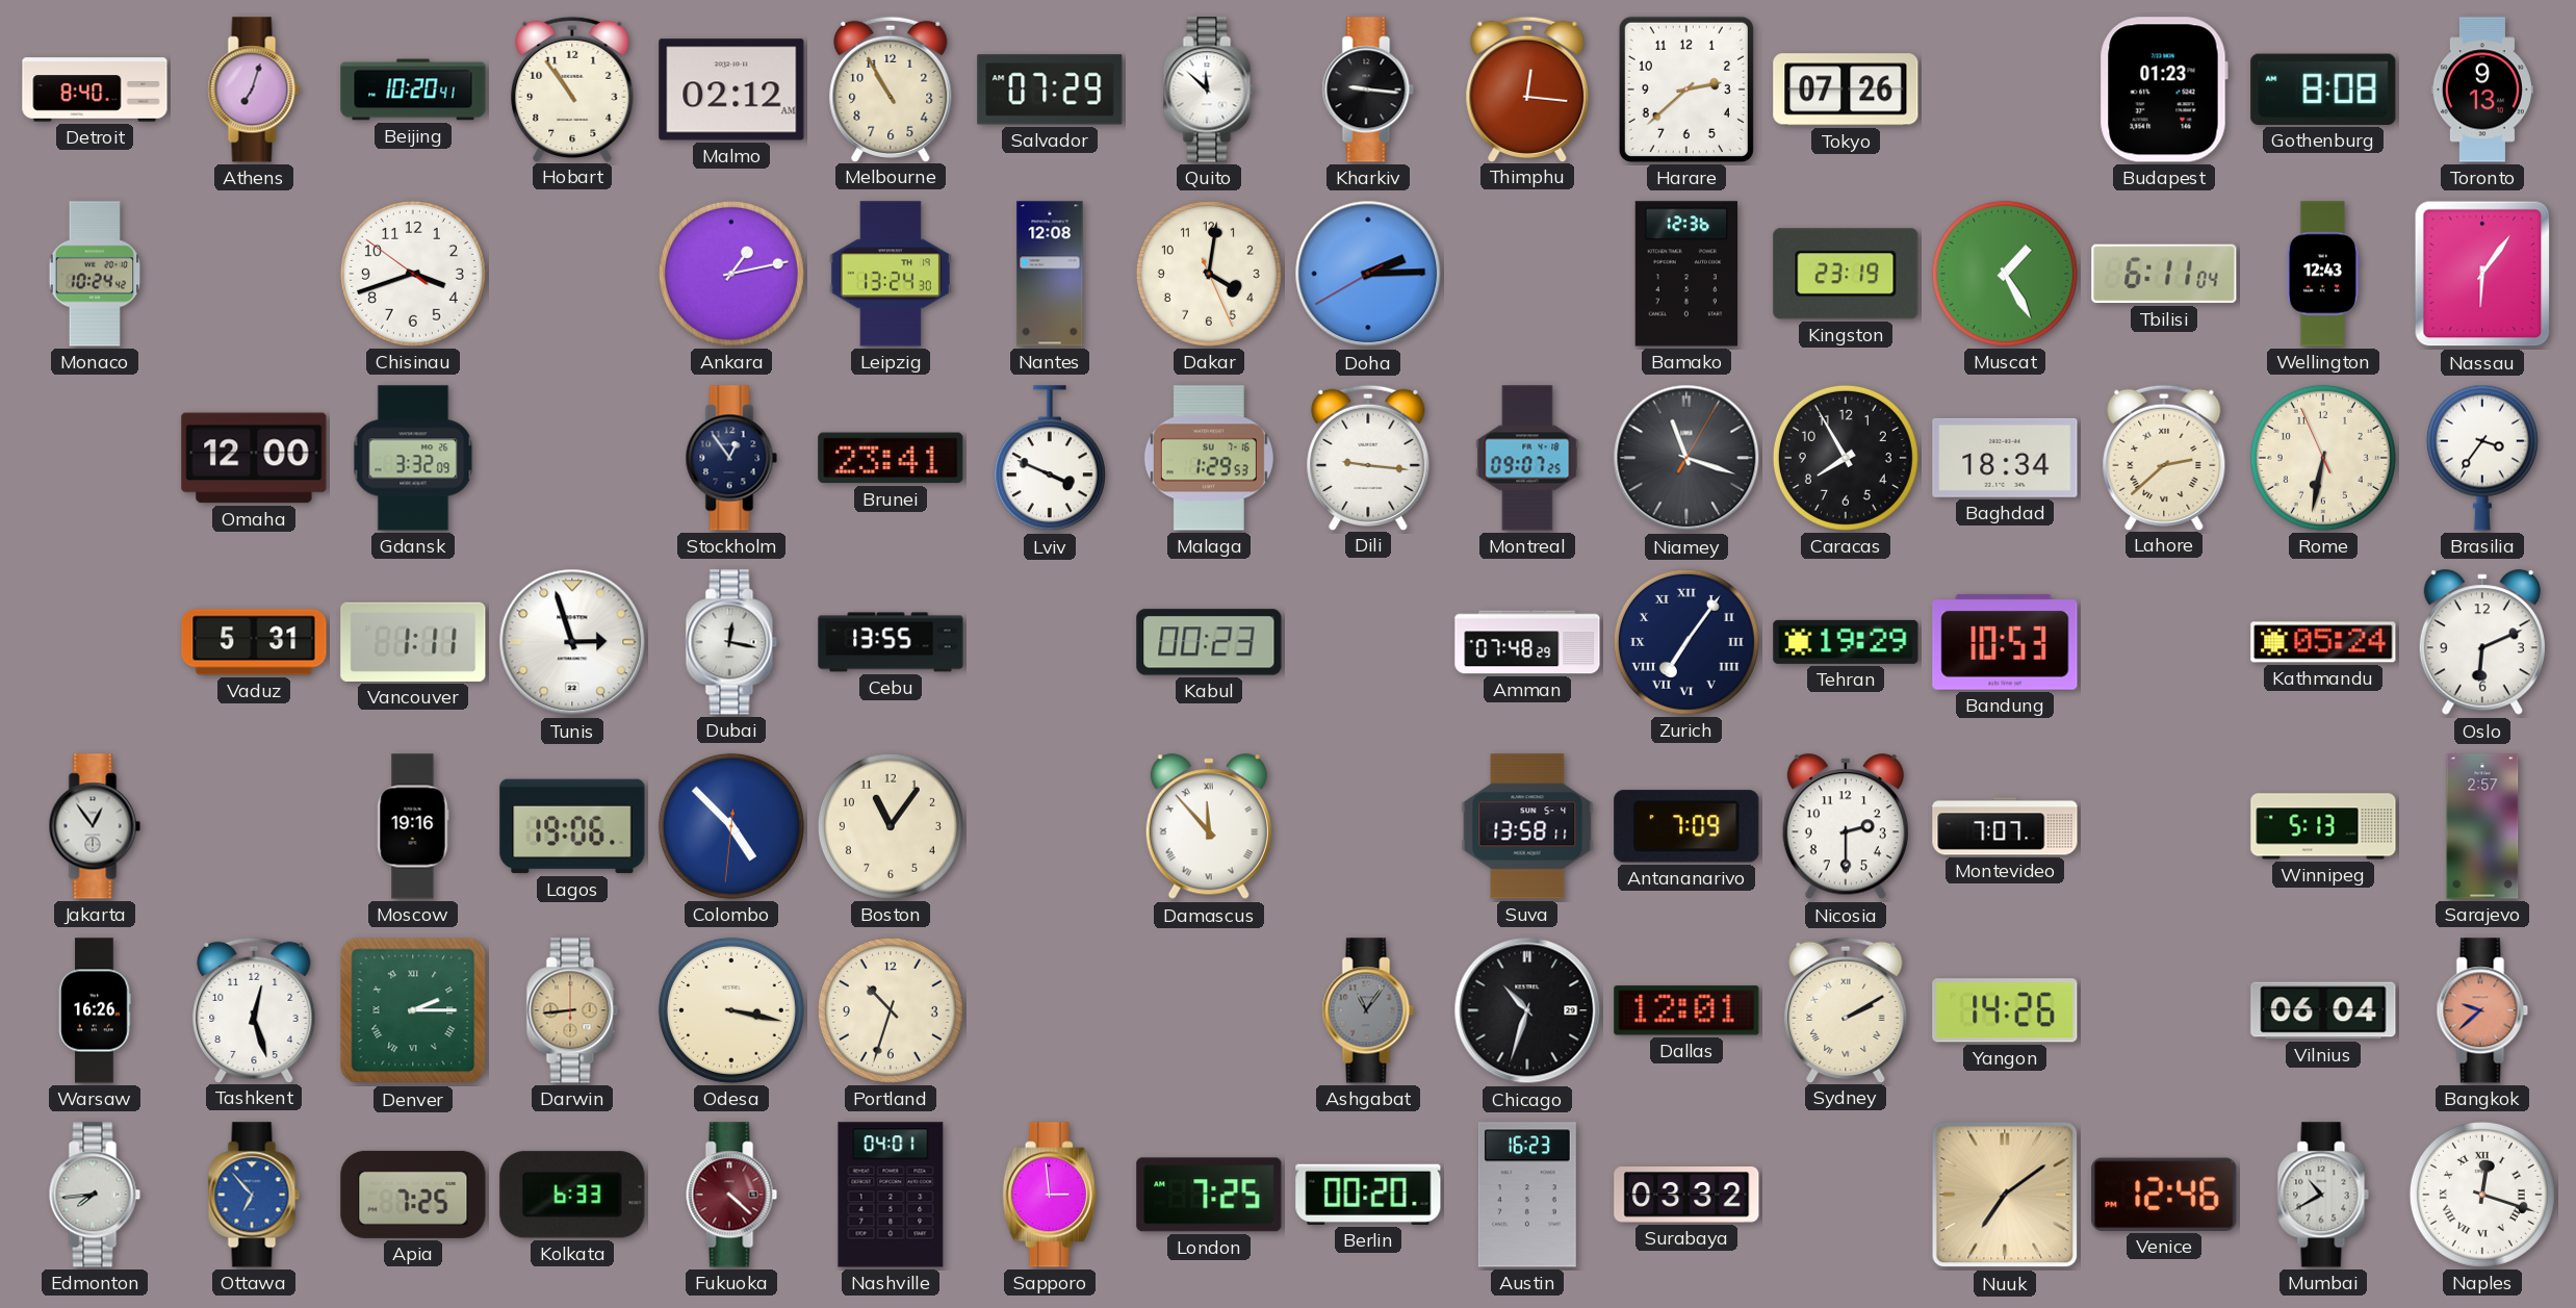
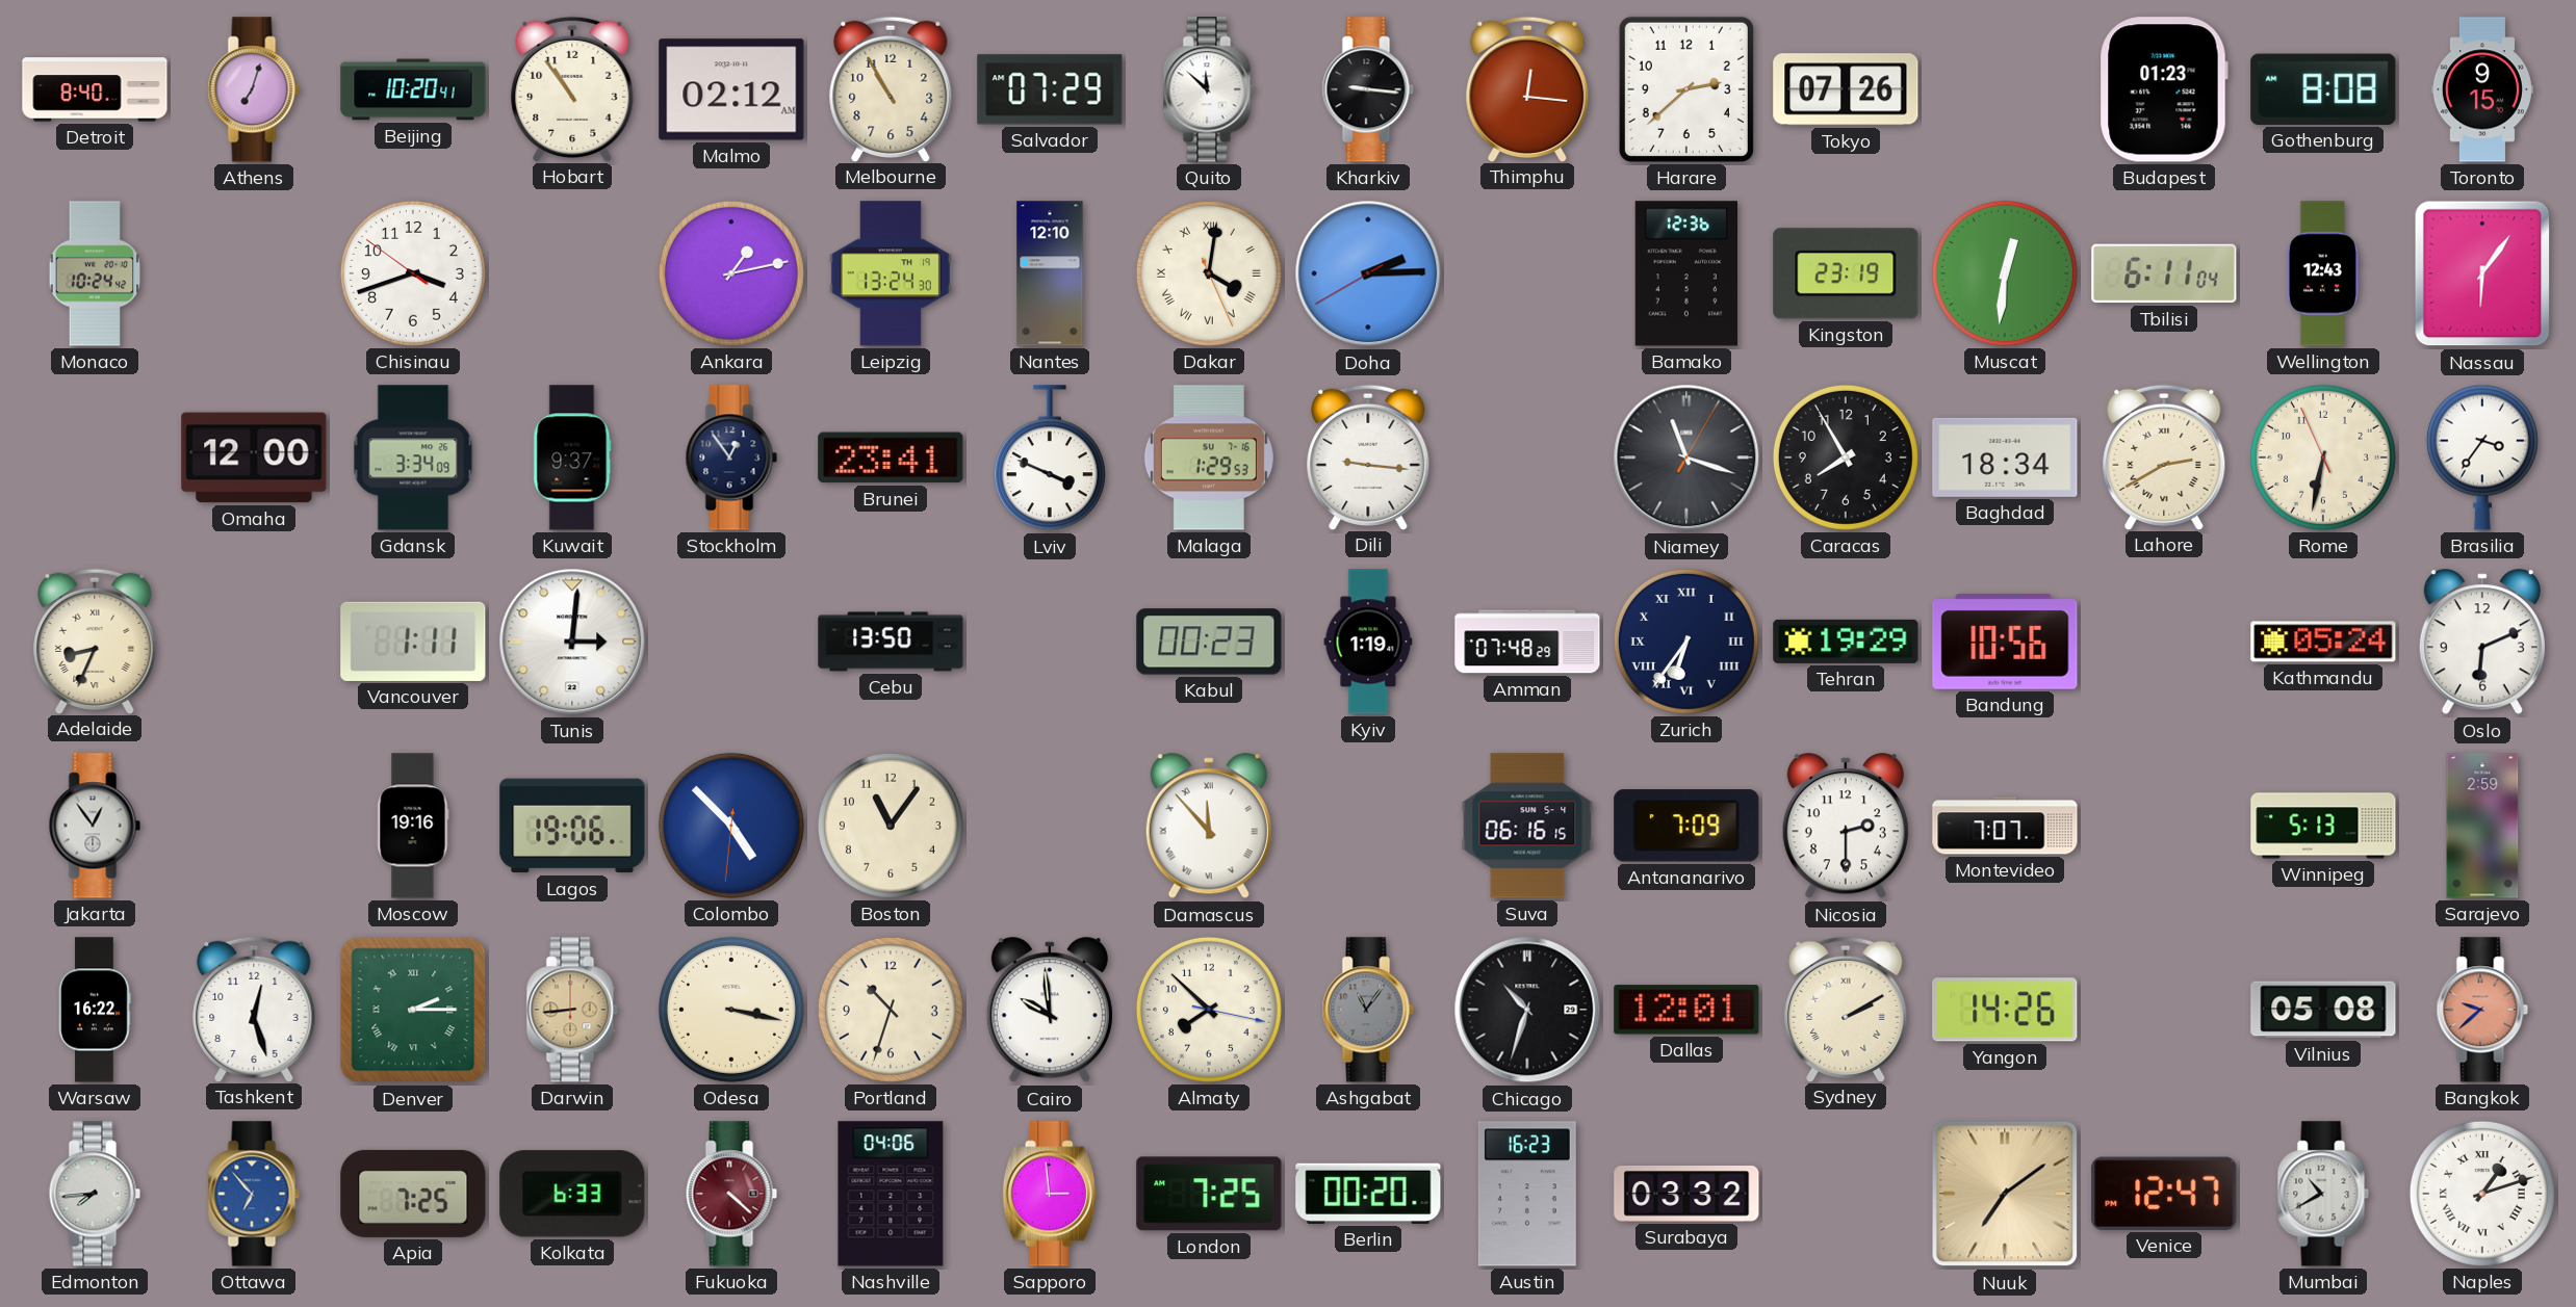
Toronto: 9:13 -> 9:15
Nantes: 12:08 -> 12:10
Dakar numerals: Arabic -> Roman
Muscat: 1:25 -> 12:31
Gdansk: 3:32 -> 3:34
Kuwait: none -> 9:37
Montreal: 09:07 -> none
Lahore: 2:38 -> 2:40
Adelaide: none -> 8:34
Vaduz: 5:31 -> none
Tunis: 2:57 -> 3:01
Dubai: 12:17 -> none
Cebu: 13:55 -> 13:50
Kyiv: none -> 1:19
Zurich: 7:06 -> 6:36
Bandung: 10:53 -> 10:56
Suva: 13:58 -> 06:16
Sarajevo: 2:57 -> 2:59
Warsaw: 16:26 -> 16:22
Cairo: none -> 9:59
Almaty: none -> 7:52
Vilnius: 06:04 -> 05:08
Nashville: 04:01 -> 04:06
Venice: 12:46 -> 12:47
Naples: 12:18 -> 1:12
